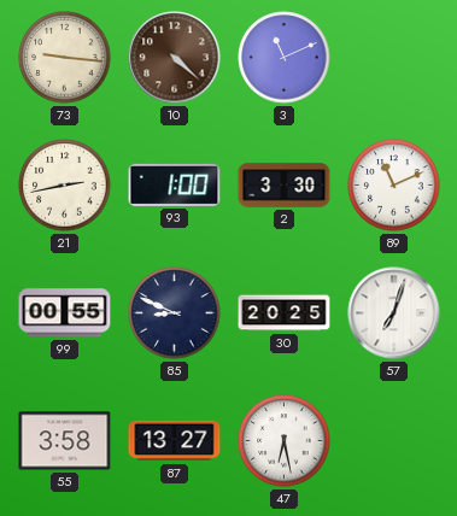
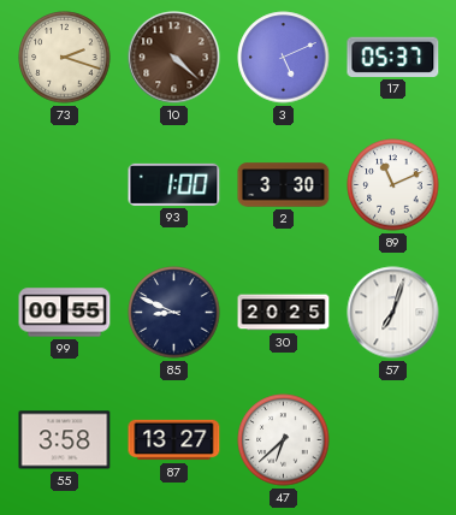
73: 9:16 -> 2:18
3: 11:11 -> 5:11
17: none -> 05:37
21: 2:43 -> none
47: 6:28 -> 6:38
